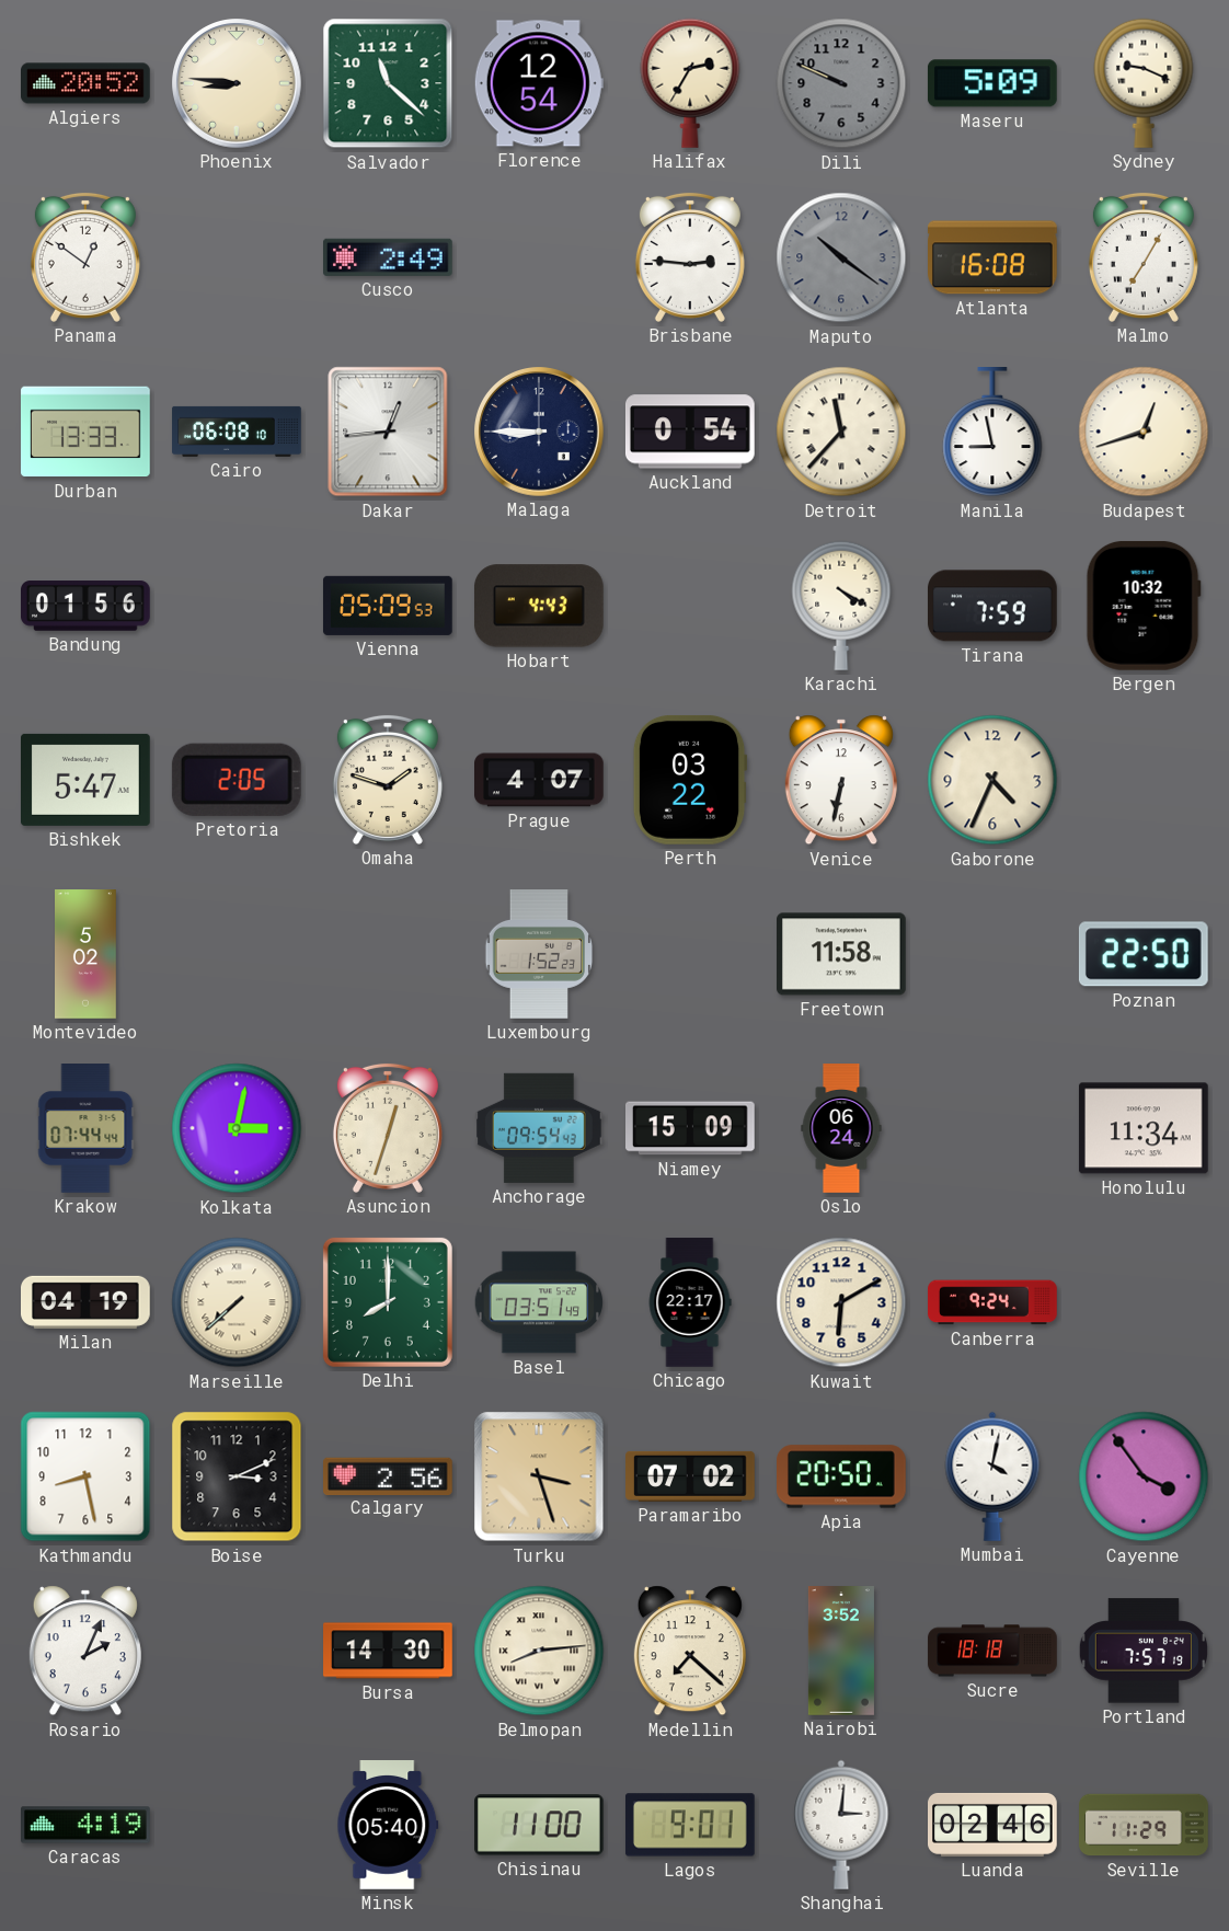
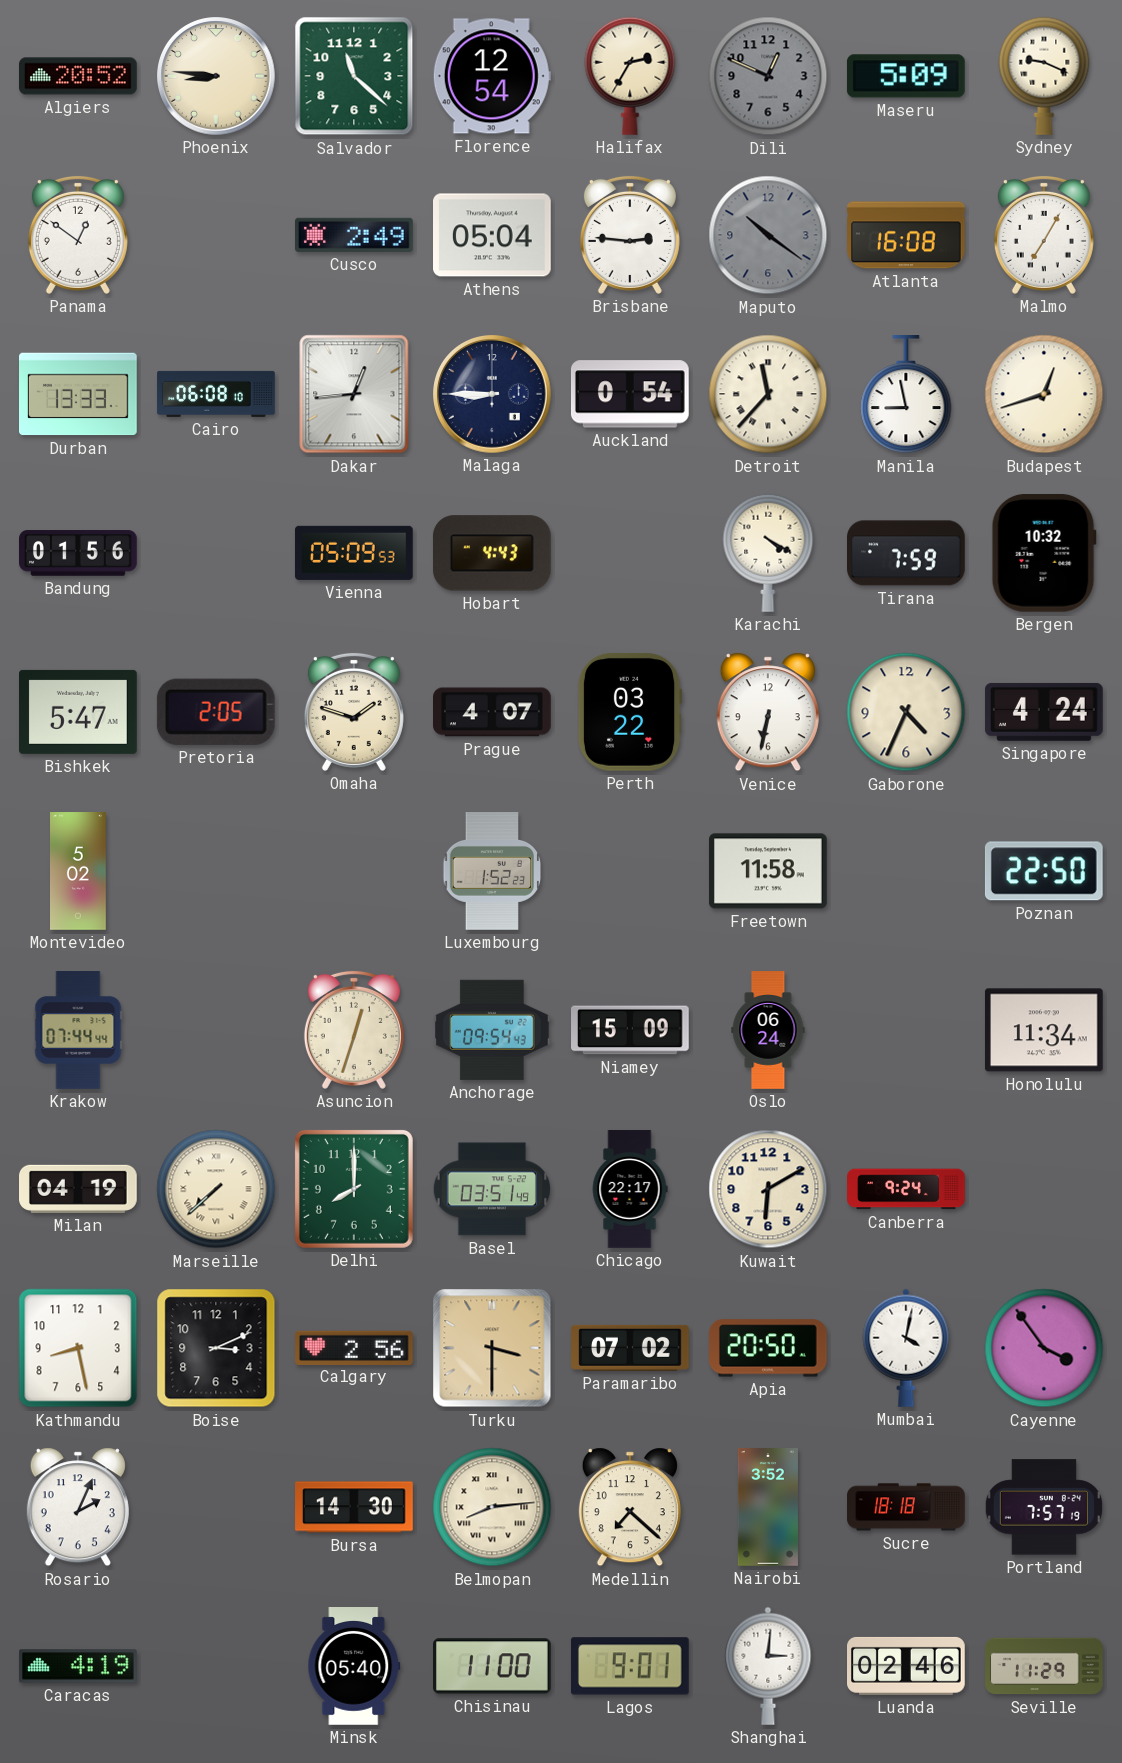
Dili: 9:49 -> 12:49
Athens: none -> 05:04
Singapore: none -> 4:24
Kolkata: 3:02 -> none
Turku: 3:27 -> 3:30
